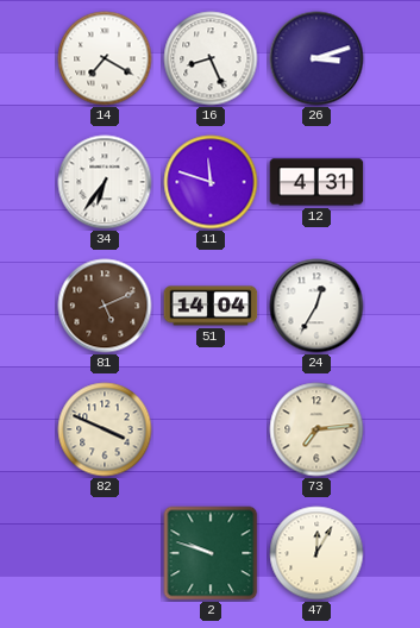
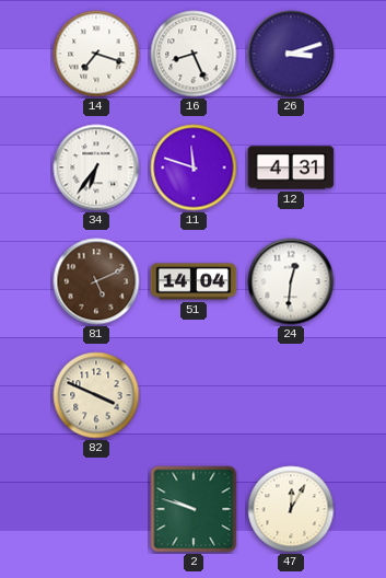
14: 7:20 -> 7:18
24: 12:35 -> 12:31
73: 7:14 -> none
